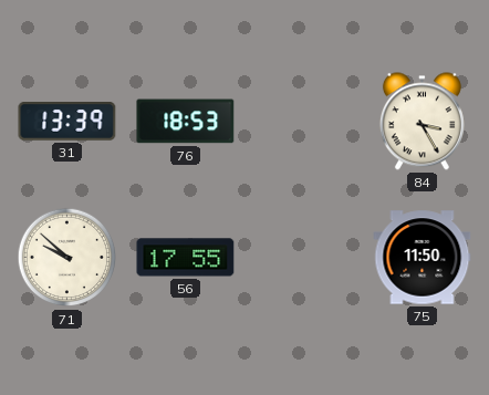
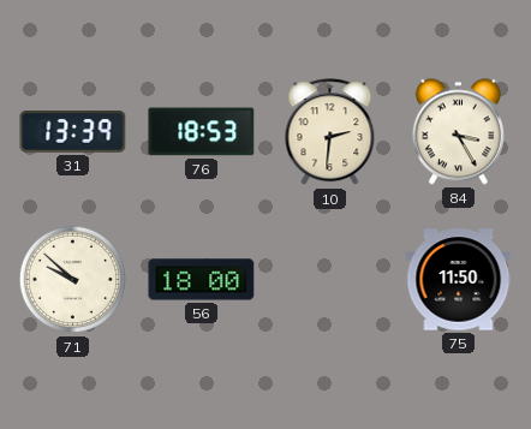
10: none -> 2:31
56: 17:55 -> 18:00
